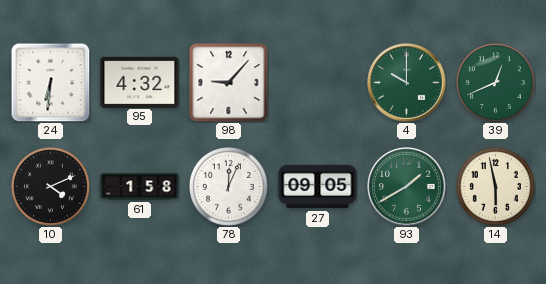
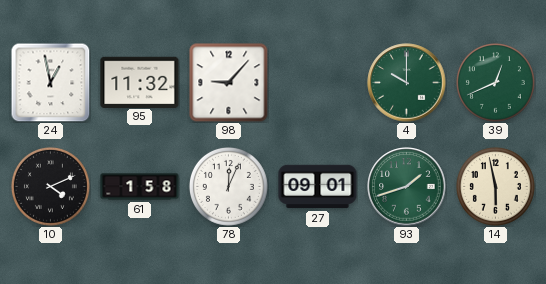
24: 6:31 -> 12:58
95: 4:32 -> 11:32
27: 09:05 -> 09:01
93: 1:40 -> 1:42
